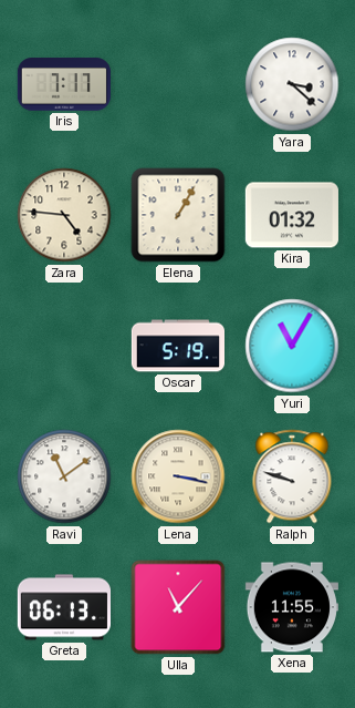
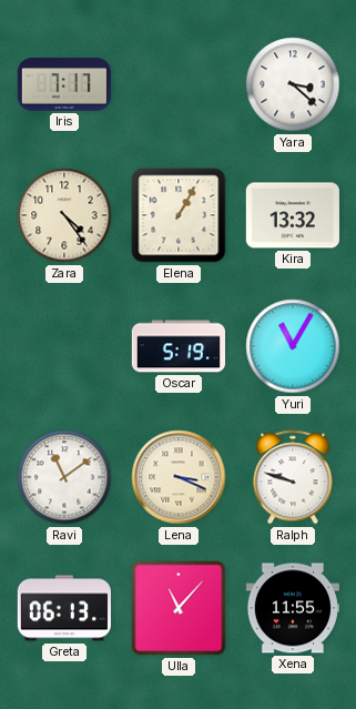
Zara: 4:46 -> 4:24
Kira: 01:32 -> 13:32
Lena: 3:17 -> 3:19
